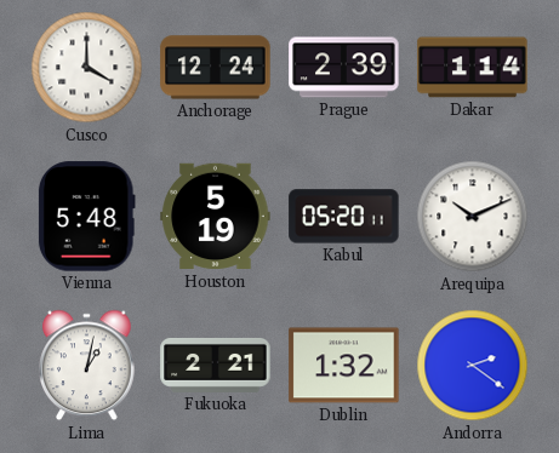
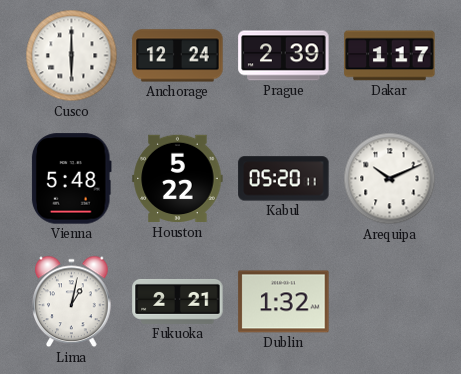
Cusco: 4:00 -> 6:00
Dakar: 1:14 -> 1:17
Houston: 5:19 -> 5:22
Andorra: 2:21 -> none
